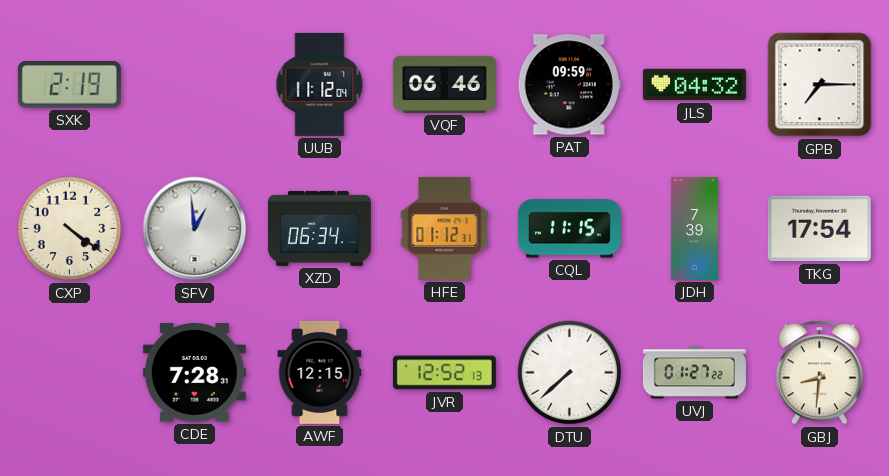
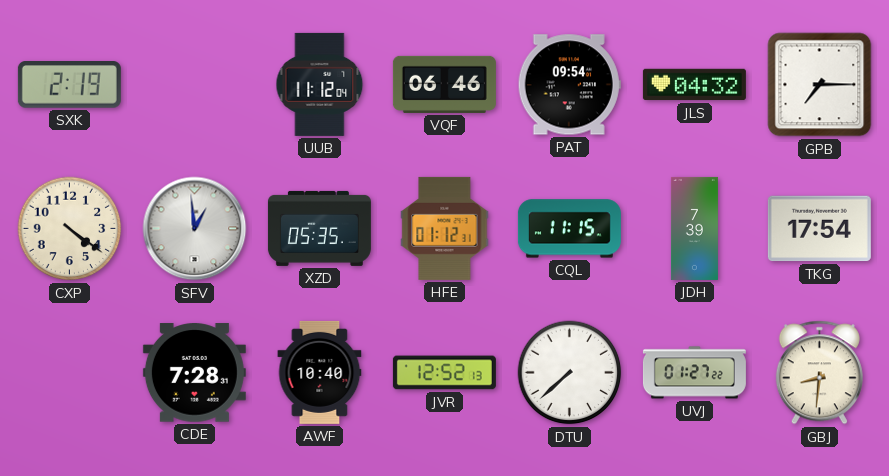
PAT: 09:59 -> 09:54
XZD: 06:34 -> 05:35
AWF: 12:15 -> 10:40
